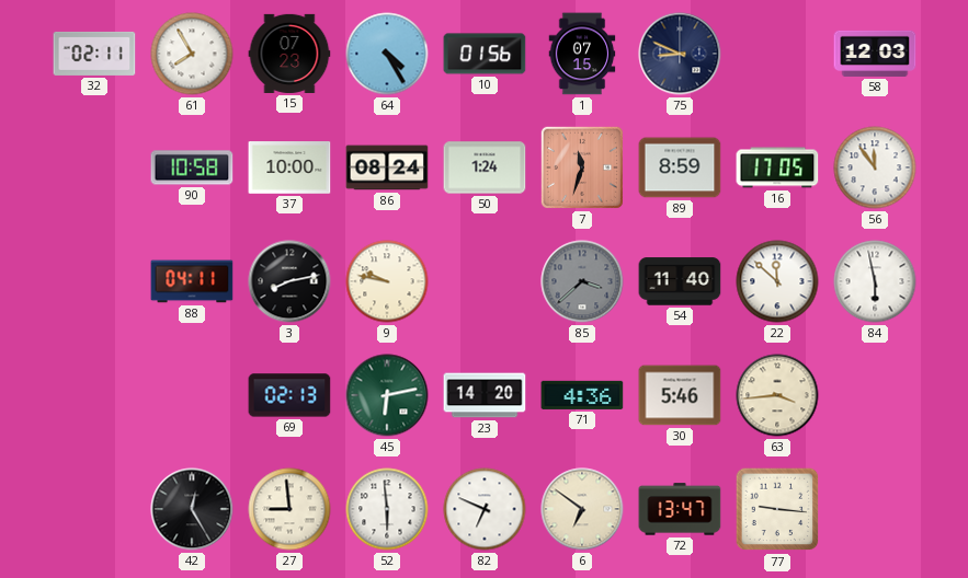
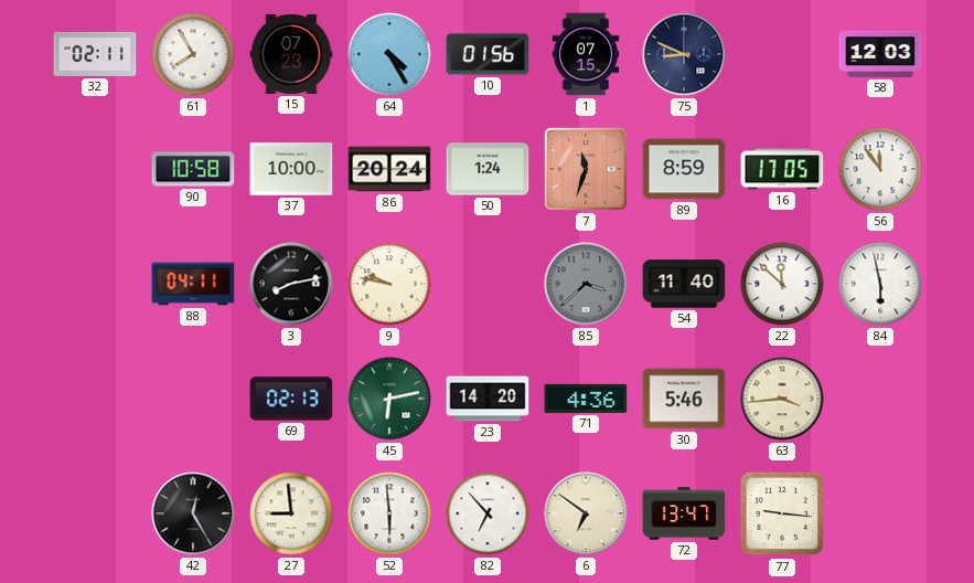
86: 08:24 -> 20:24
82: 6:49 -> 6:53
